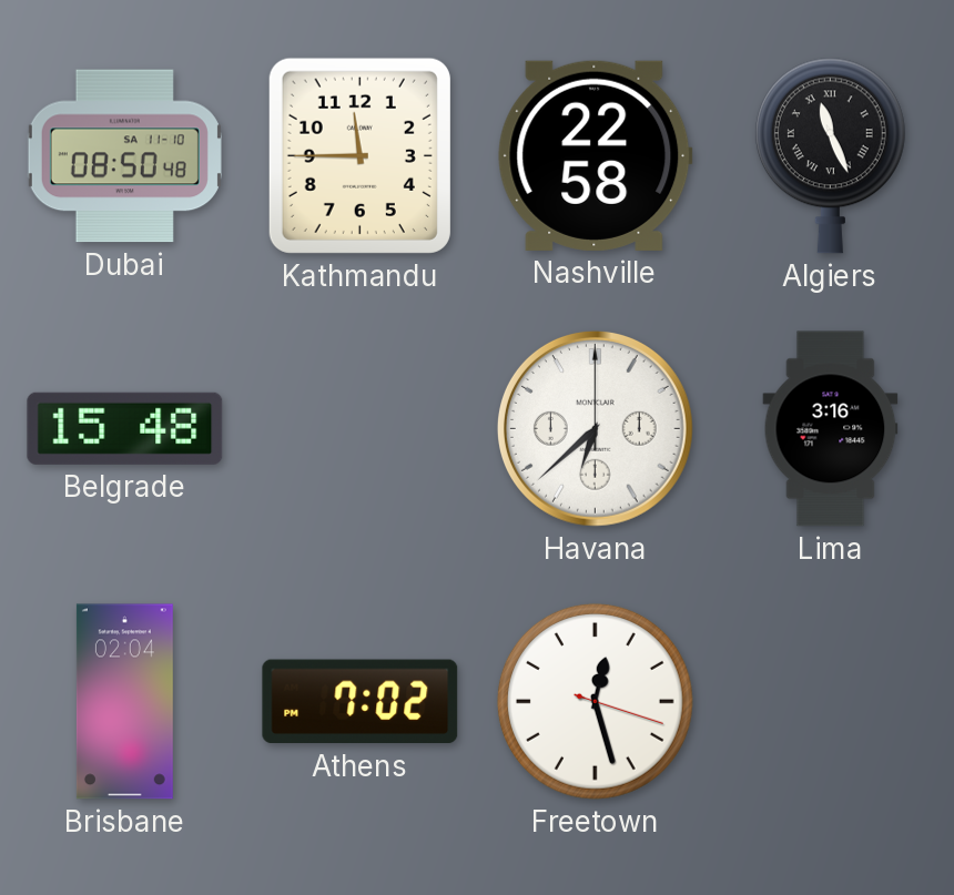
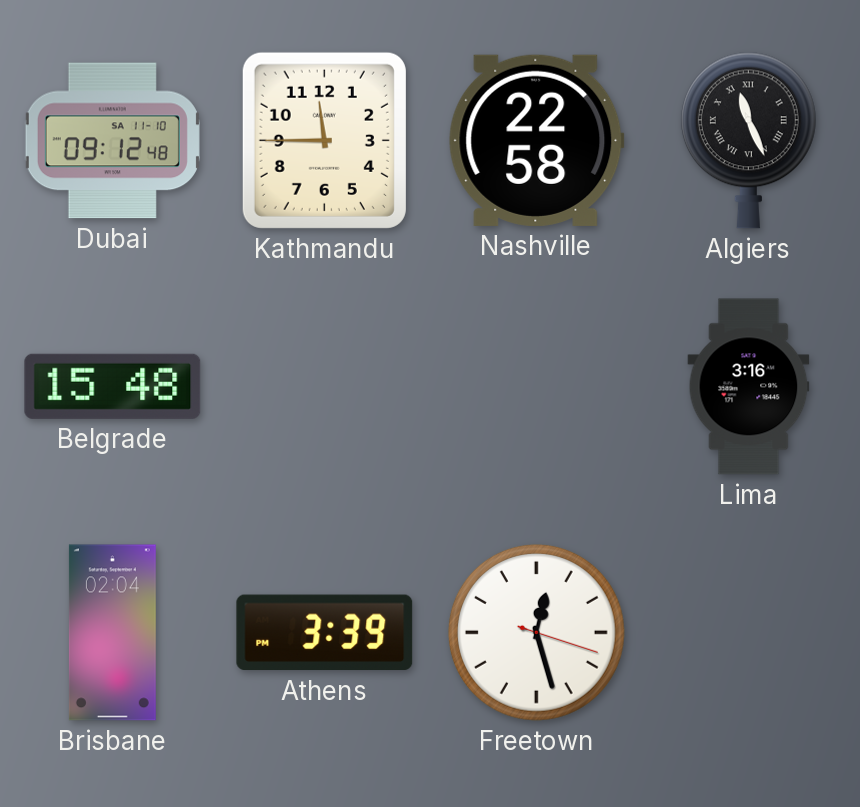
Dubai: 08:50 -> 09:12
Havana: 6:38 -> none
Athens: 7:02 -> 3:39
